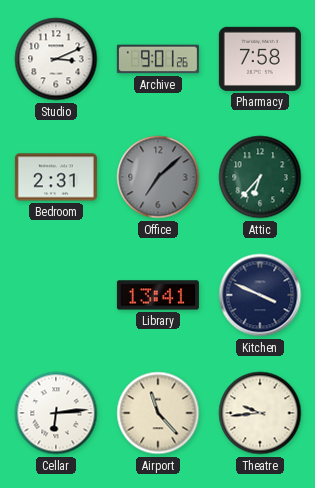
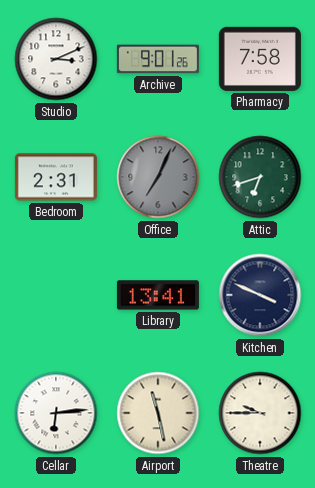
Office: 7:08 -> 7:04
Attic: 6:37 -> 6:42
Airport: 11:23 -> 11:28
Theatre: 9:44 -> 9:45
